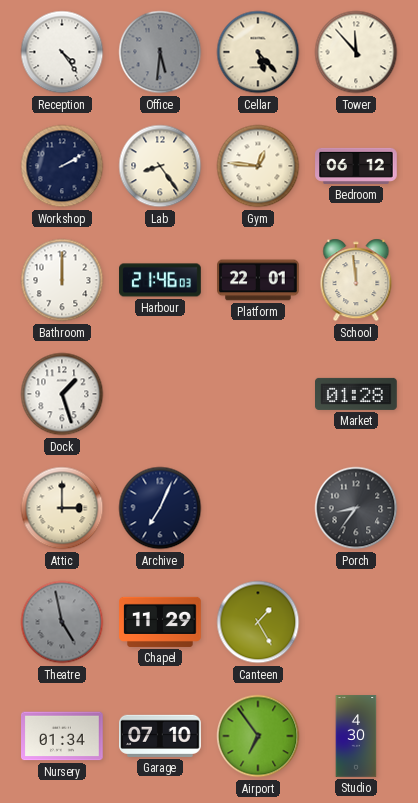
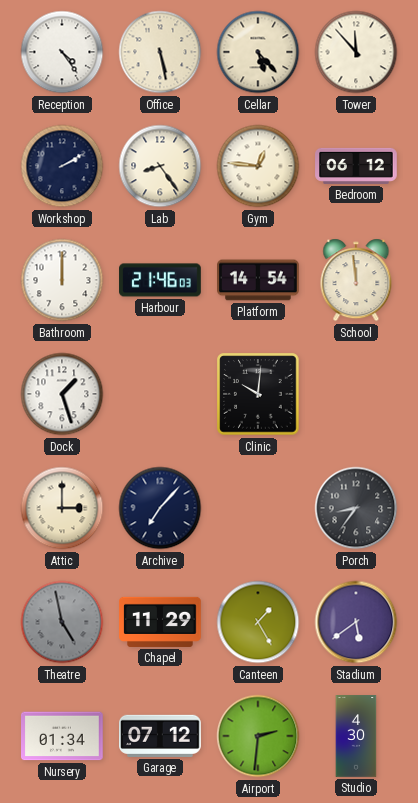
Office: 5:31 -> 5:28
Office dial: grey -> cream
Platform: 22:01 -> 14:54
Clinic: none -> 10:01
Market: 01:28 -> none
Archive: 7:04 -> 7:07
Stadium: none -> 5:39
Garage: 07:10 -> 07:12
Airport: 6:54 -> 2:31
